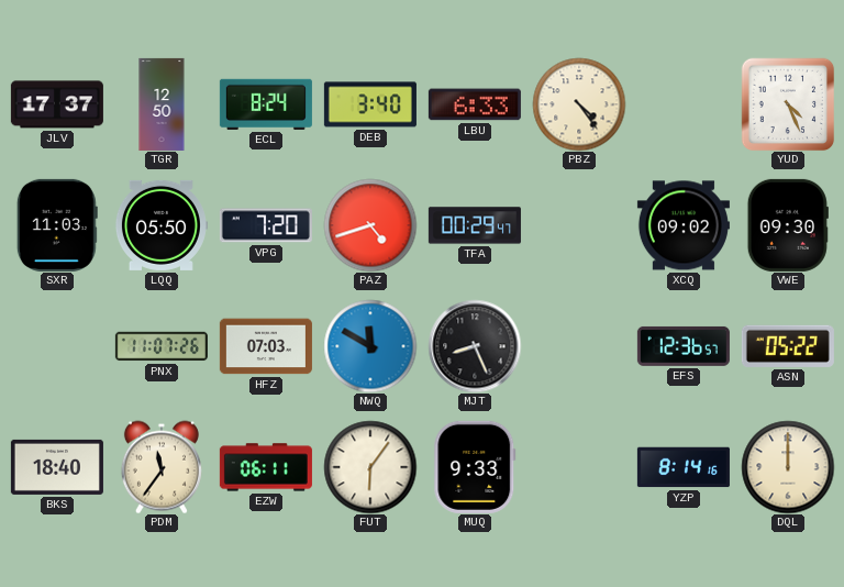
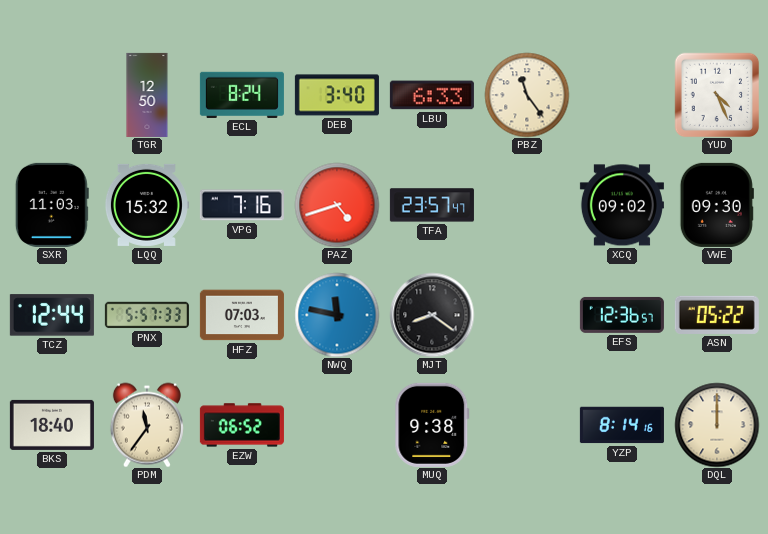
JLV: 17:37 -> none
PBZ: 4:24 -> 11:24
LQQ: 05:50 -> 15:32
VPG: 7:20 -> 7:16
TFA: 00:29 -> 23:57
TCZ: none -> 12:44
PNX: 11:07 -> 5:57
NWQ: 11:50 -> 11:47
MJT: 8:26 -> 8:21
EZW: 06:11 -> 06:52
FUT: 6:06 -> none
MUQ: 9:33 -> 9:38
